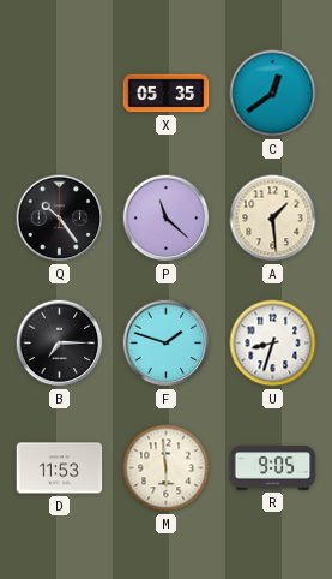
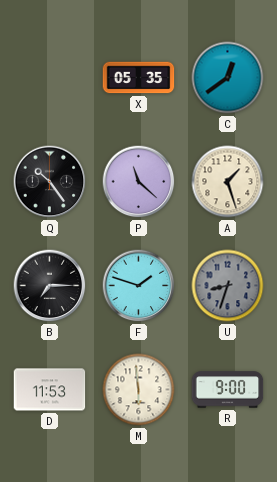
A: 1:29 -> 1:27
U dial: white -> grey
R: 9:05 -> 9:00
